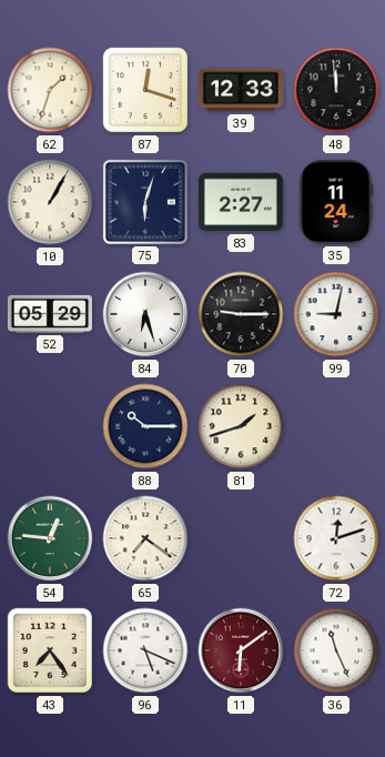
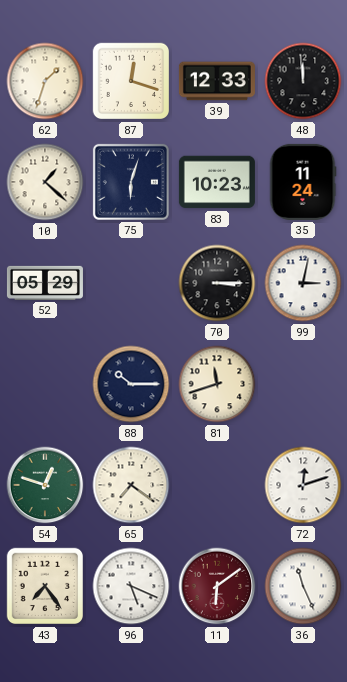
10: 1:05 -> 1:22
83: 2:27 -> 10:23
84: 6:27 -> none
70: 9:15 -> 3:15
99: 9:02 -> 3:02
81: 1:42 -> 11:42
54: 12:46 -> 12:48
